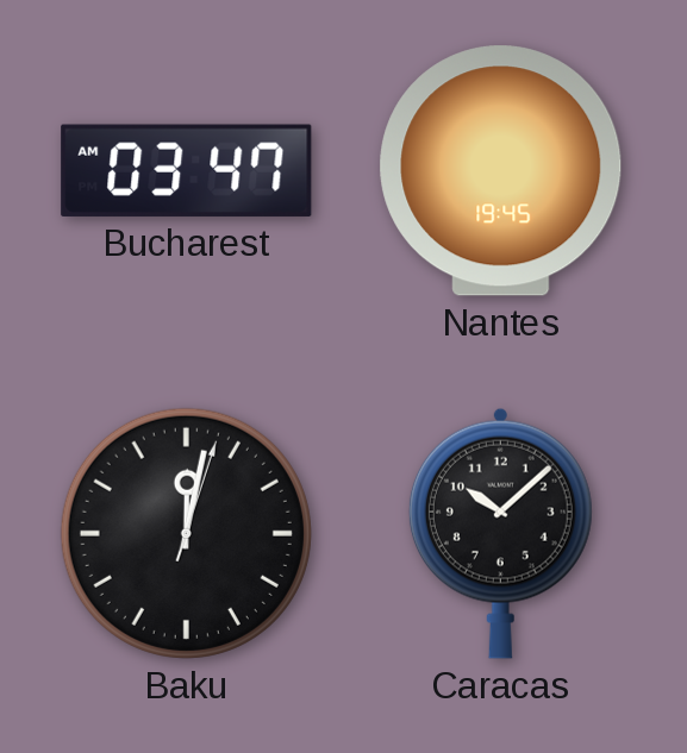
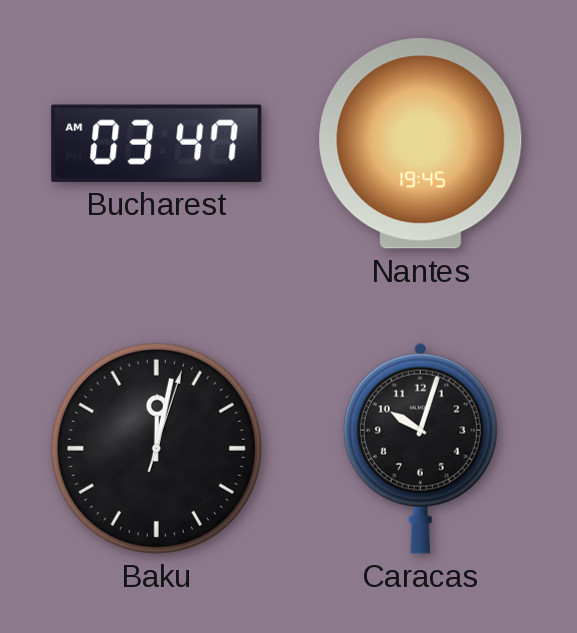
Caracas: 10:08 -> 10:03
